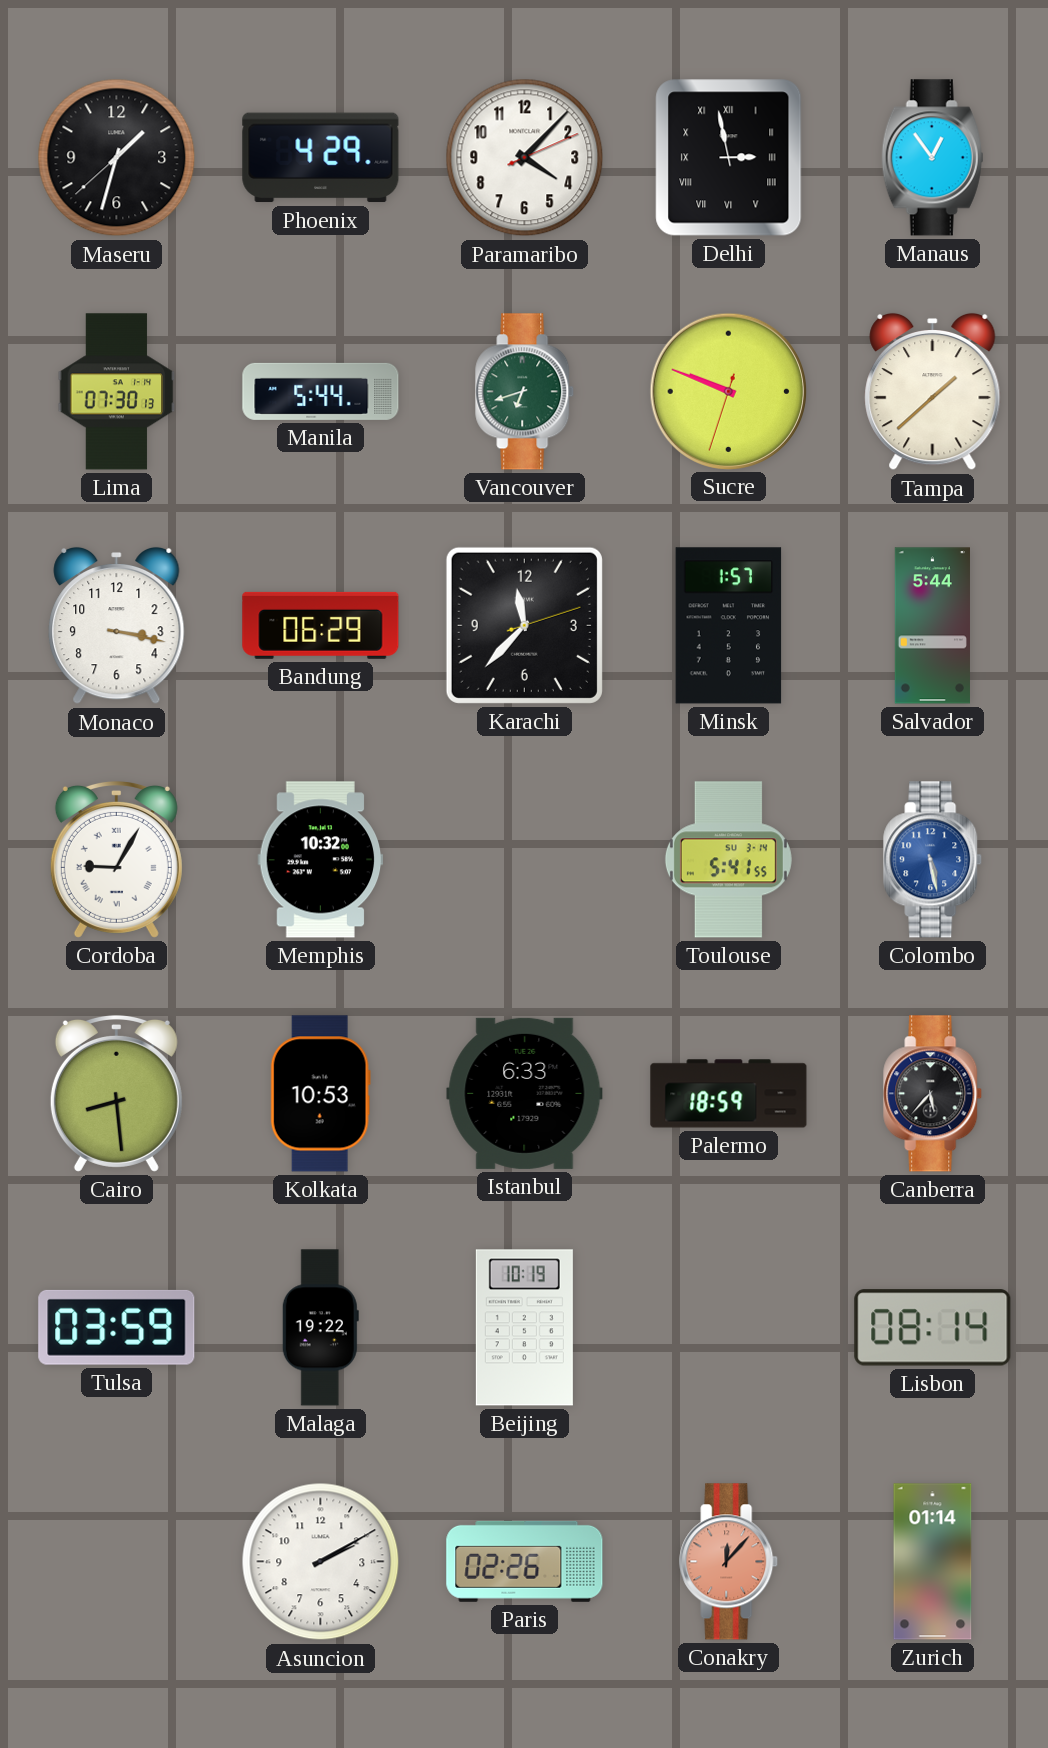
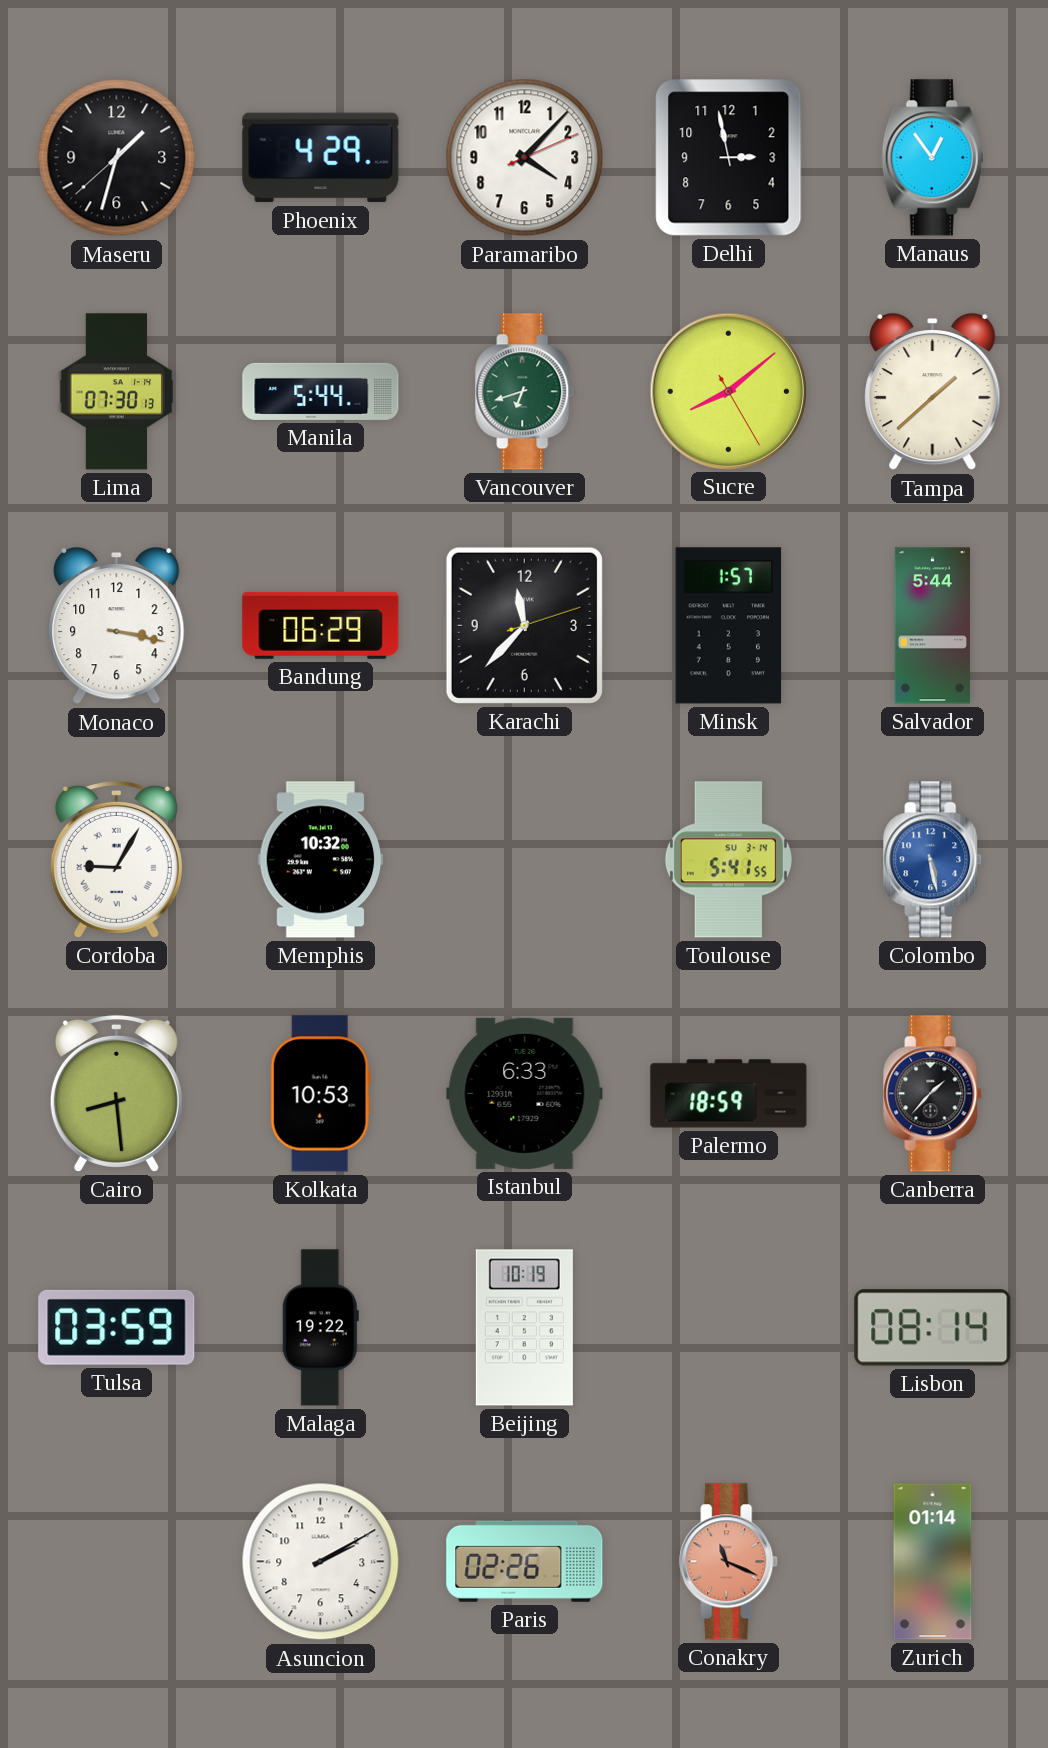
Delhi numerals: Roman -> Arabic
Sucre: 9:48 -> 8:08
Canberra: 5:37 -> 1:37
Conakry: 12:07 -> 11:19
